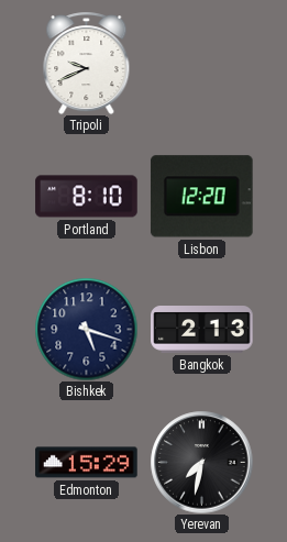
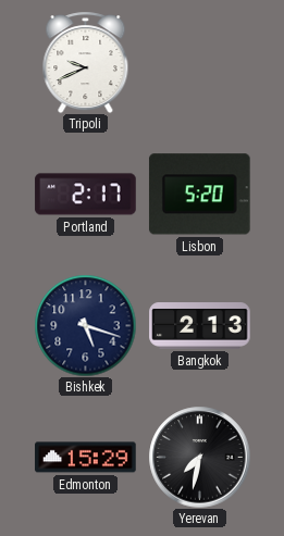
Portland: 8:10 -> 2:17
Lisbon: 12:20 -> 5:20
